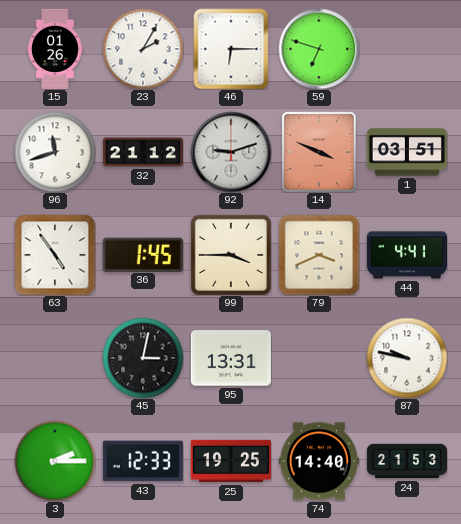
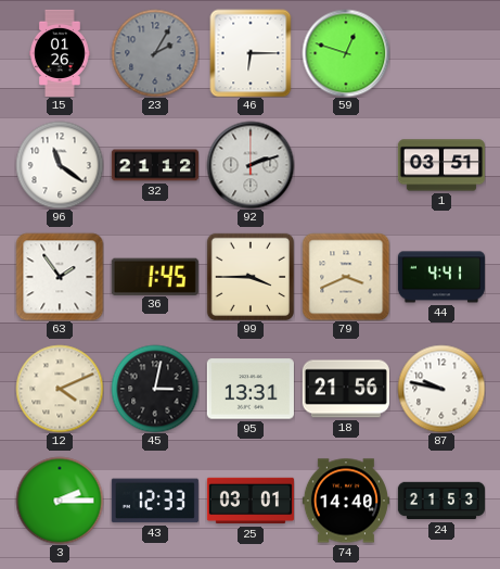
23 dial: white -> grey
59: 6:48 -> 12:48
96: 11:42 -> 11:21
92: 9:12 -> 2:12
14: 3:49 -> none
63: 4:54 -> 1:54
12: none -> 4:11
18: none -> 21:56
25: 19:25 -> 03:01
